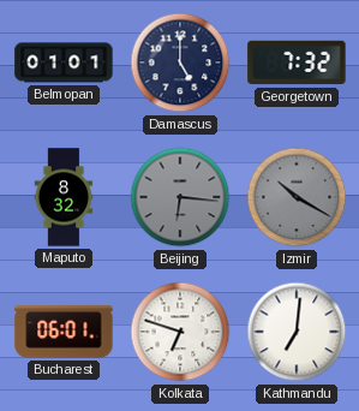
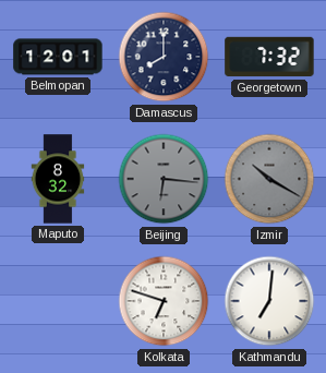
Belmopan: 01:01 -> 12:01
Damascus: 5:00 -> 8:00
Bucharest: 06:01 -> none
